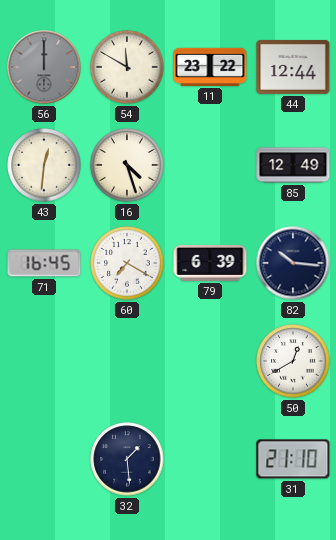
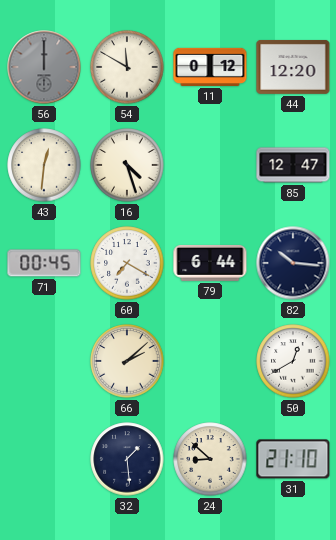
11: 23:22 -> 0:12
44: 12:44 -> 12:20
85: 12:49 -> 12:47
71: 16:45 -> 00:45
79: 6:39 -> 6:44
66: none -> 2:08
24: none -> 8:52
